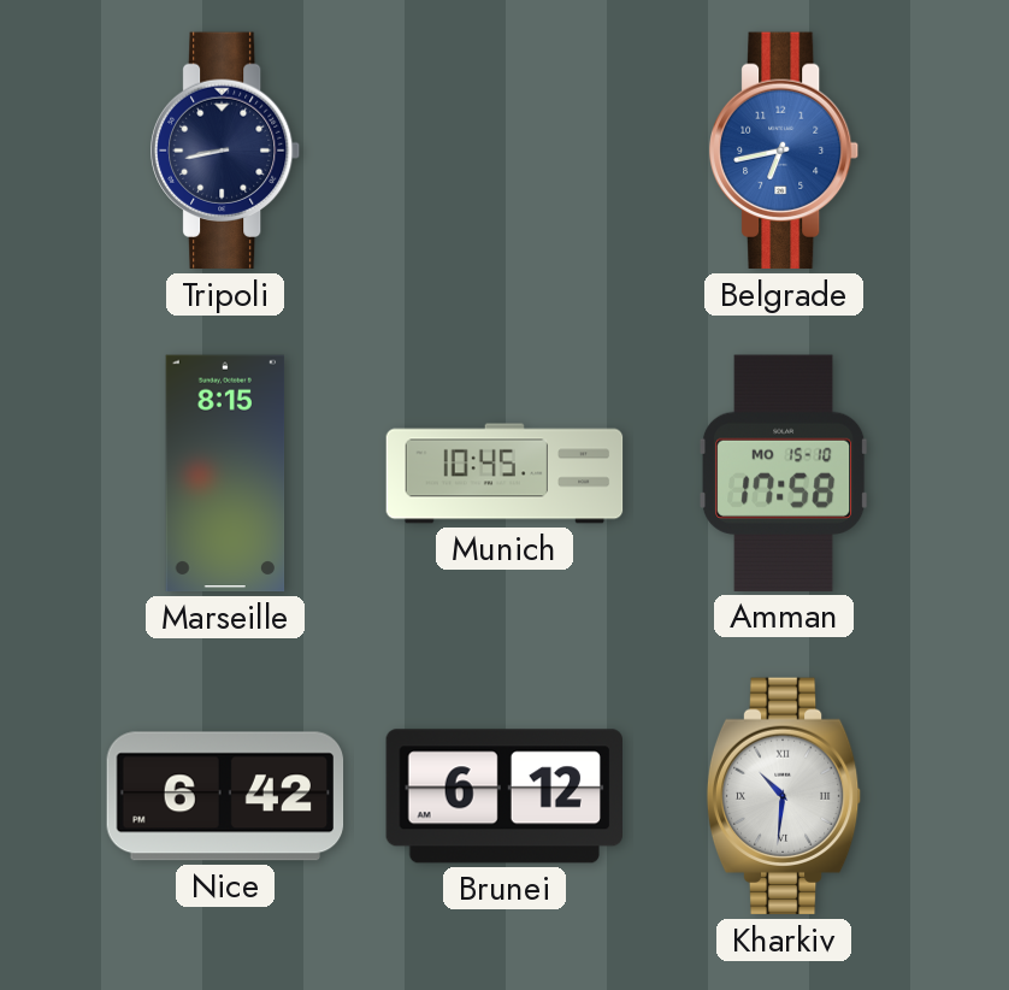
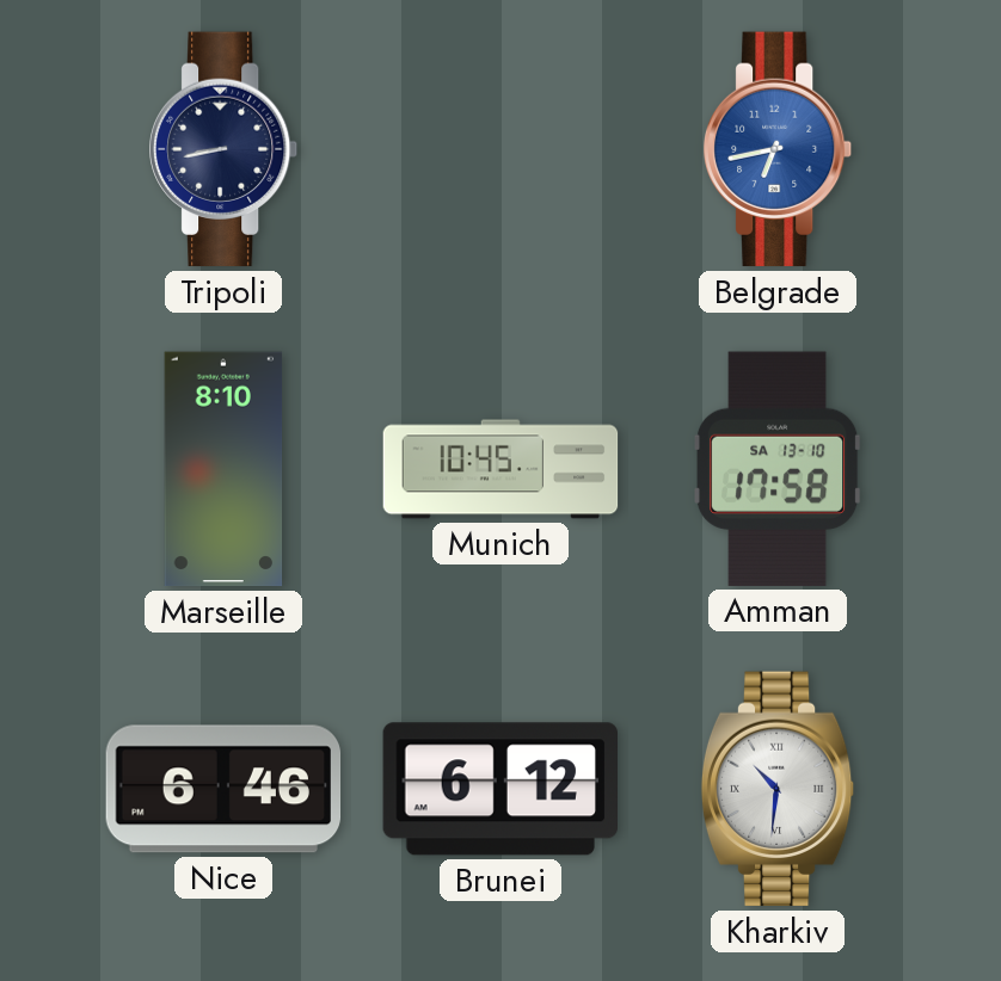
Marseille: 8:15 -> 8:10
Amman date: MO 15-10 -> SA 13-10
Nice: 6:42 -> 6:46
